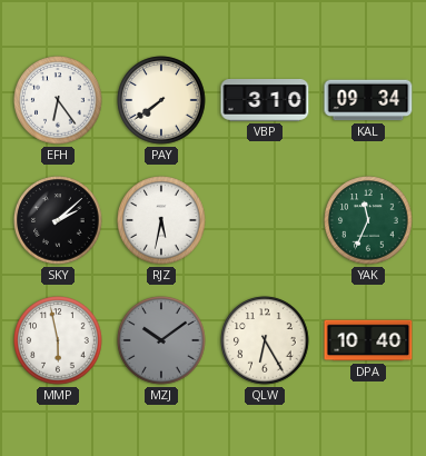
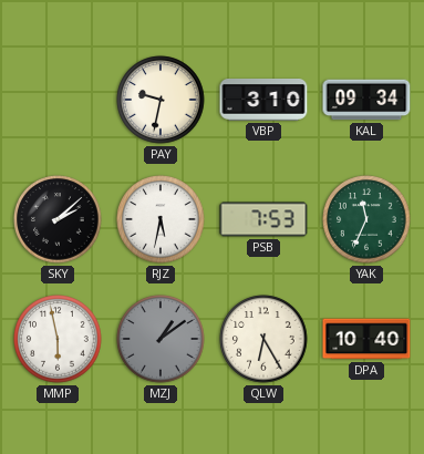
EFH: 6:24 -> none
PAY: 7:39 -> 9:32
PSB: none -> 7:53
MZJ: 10:09 -> 1:09
